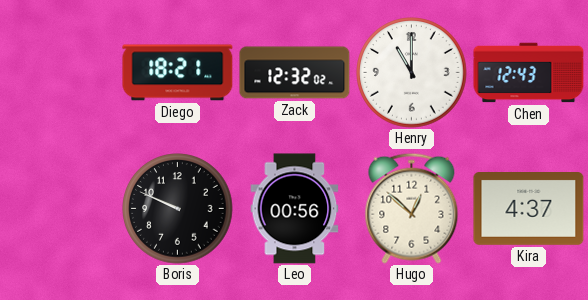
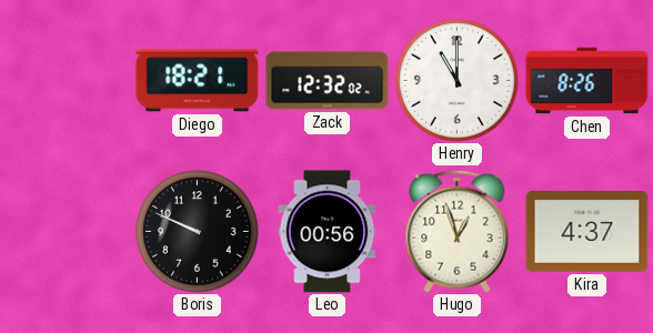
Chen: 12:43 -> 8:26
Hugo: 12:52 -> 12:57
